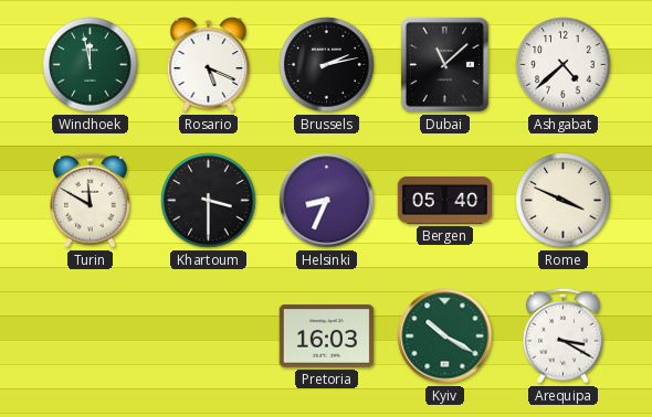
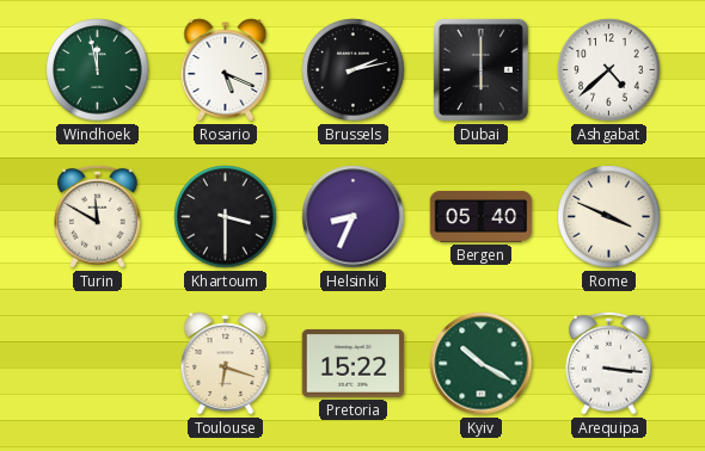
Dubai: 11:08 -> 6:00
Toulouse: none -> 6:18
Pretoria: 16:03 -> 15:22
Arequipa: 3:20 -> 3:16
